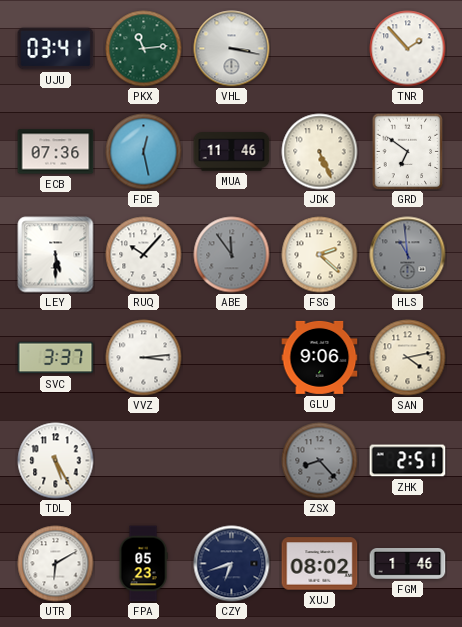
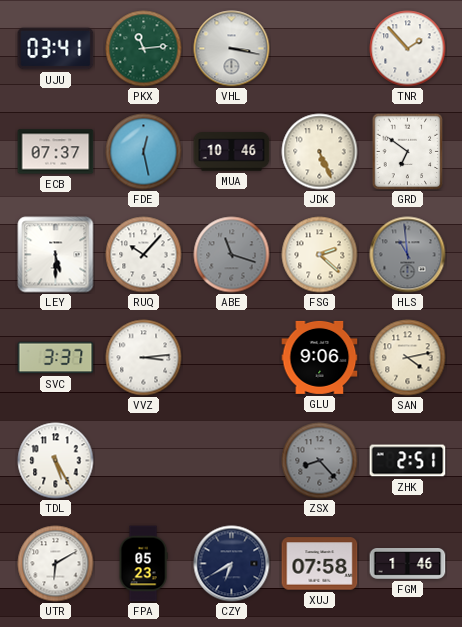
ECB: 07:36 -> 07:37
MUA: 11:46 -> 10:46
ABE: 11:54 -> 11:18
CZY: 6:42 -> 6:40
XUJ: 08:02 -> 07:58
